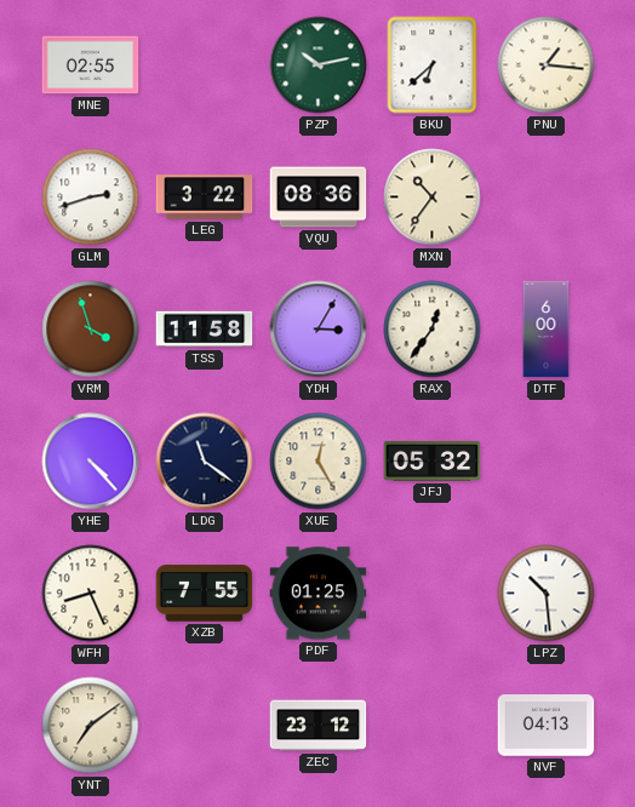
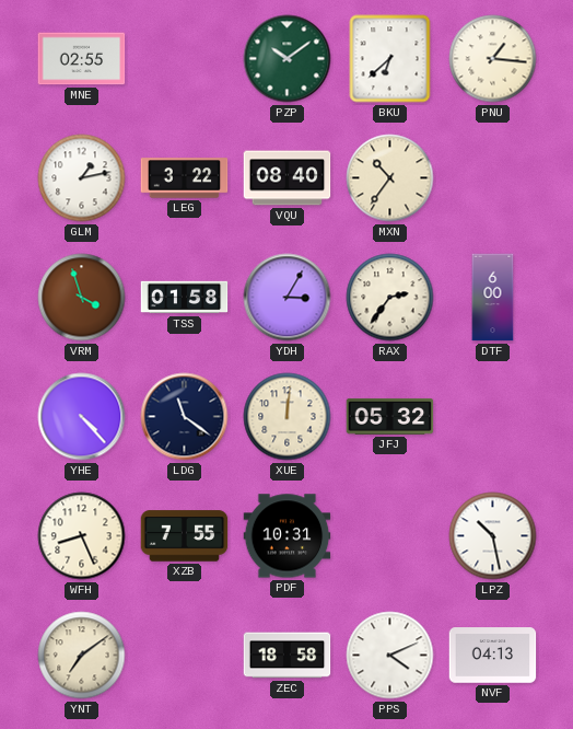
PZP: 10:13 -> 10:09
GLM: 2:42 -> 1:13
VQU: 08:36 -> 08:40
TSS: 11:58 -> 01:58
RAX: 12:36 -> 2:36
XUE: 12:25 -> 12:01
PDF: 01:25 -> 10:31
LPZ: 10:29 -> 10:28
ZEC: 23:12 -> 18:58
PPS: none -> 4:11
